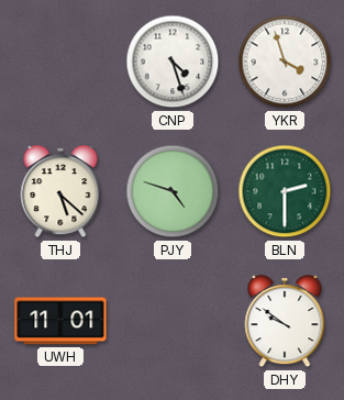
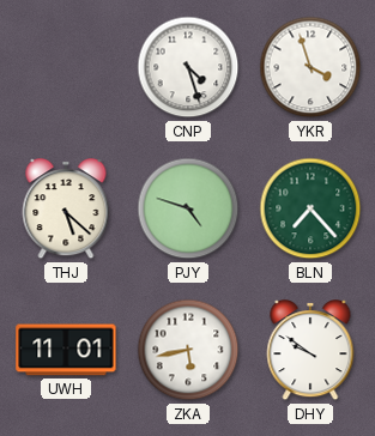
BLN: 2:30 -> 7:23
ZKA: none -> 5:43
